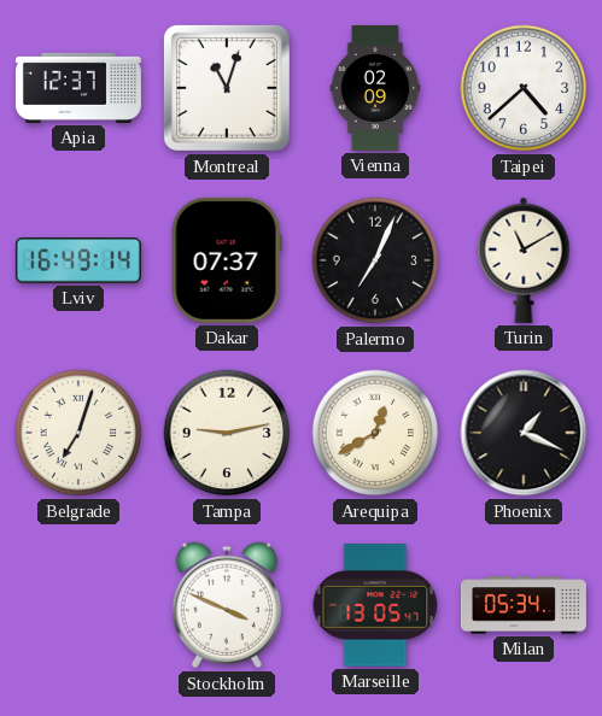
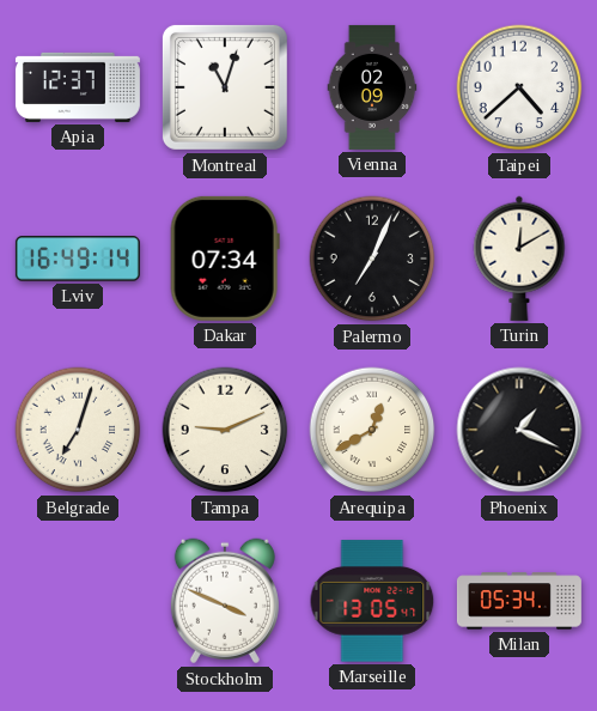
Dakar: 07:37 -> 07:34
Turin: 11:10 -> 12:10
Tampa: 9:13 -> 9:11
